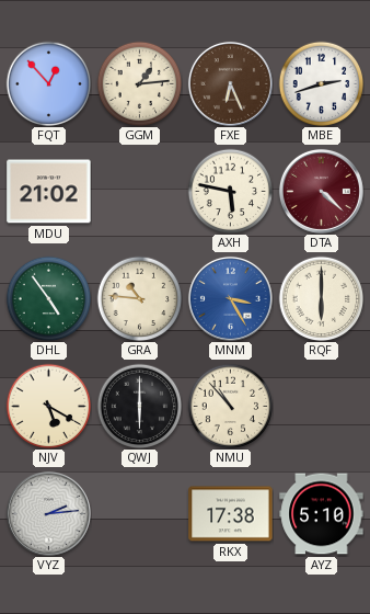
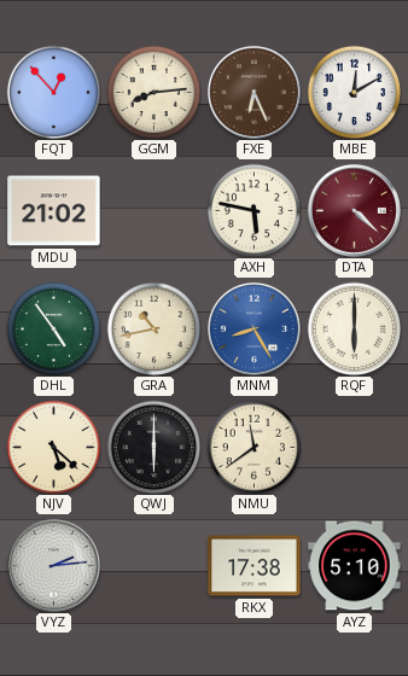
GGM: 1:14 -> 8:14
MBE: 2:42 -> 12:10
GRA: 10:46 -> 10:43
MNM: 3:25 -> 8:25
NJV: 5:20 -> 5:22
NMU: 10:53 -> 11:39
